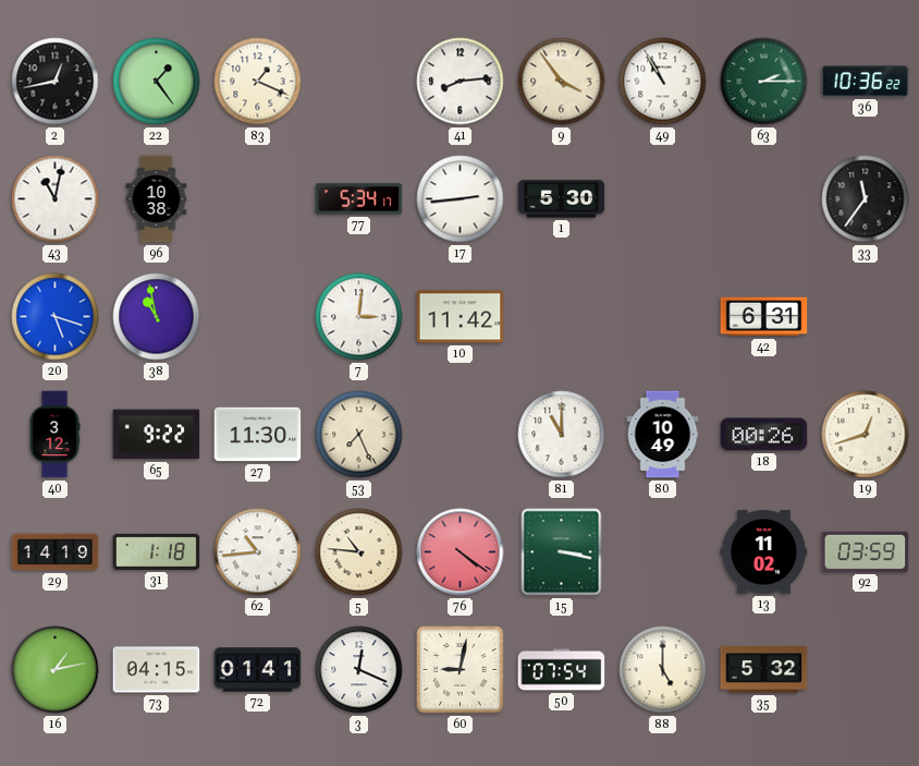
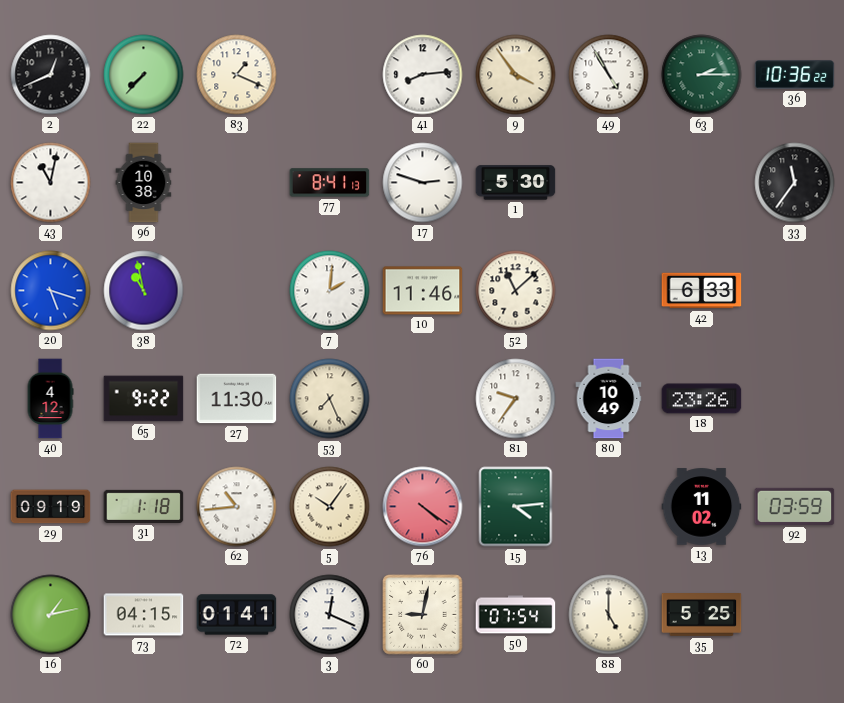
2: 12:43 -> 12:41
22: 1:24 -> 7:37
49: 10:55 -> 4:55
77: 5:34 -> 8:41
17: 2:44 -> 2:48
7: 3:01 -> 2:01
10: 11:42 -> 11:46
52: none -> 11:08
42: 6:31 -> 6:33
40: 3:12 -> 4:12
81: 11:00 -> 9:36
18: 00:26 -> 23:26
19: 12:42 -> none
29: 14:19 -> 09:19
5: 10:46 -> 10:06
15: 3:17 -> 4:14
35: 5:32 -> 5:25
